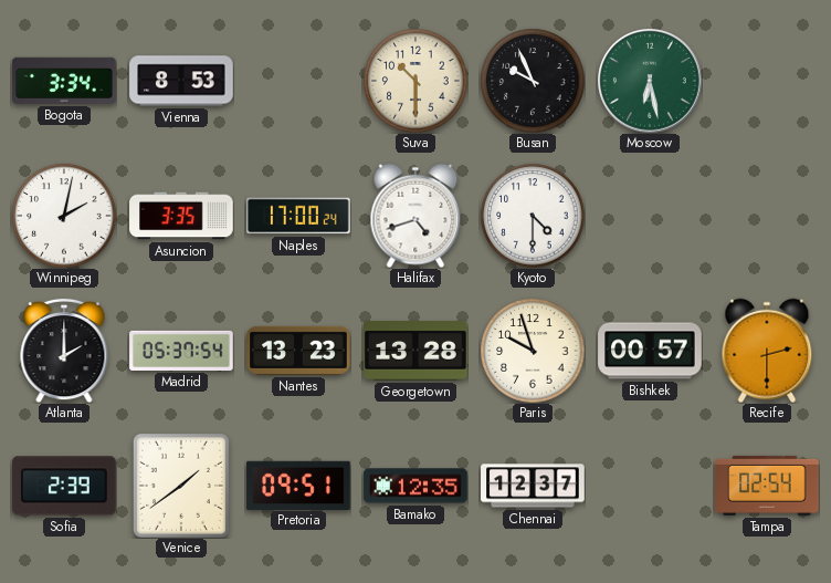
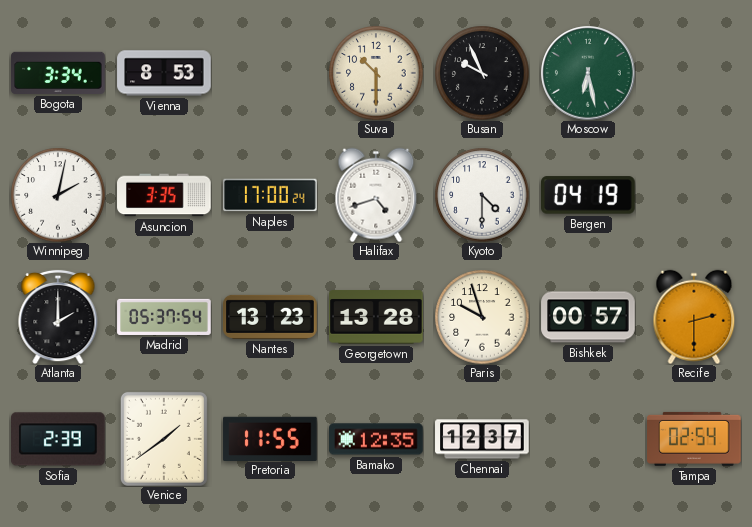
Bergen: none -> 04:19
Pretoria: 09:51 -> 11:55
